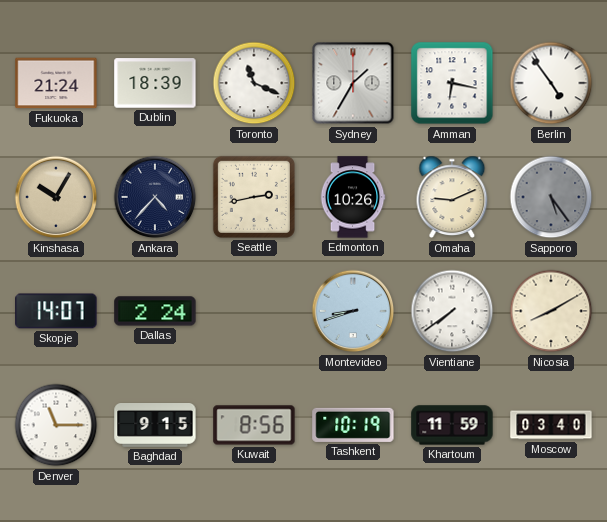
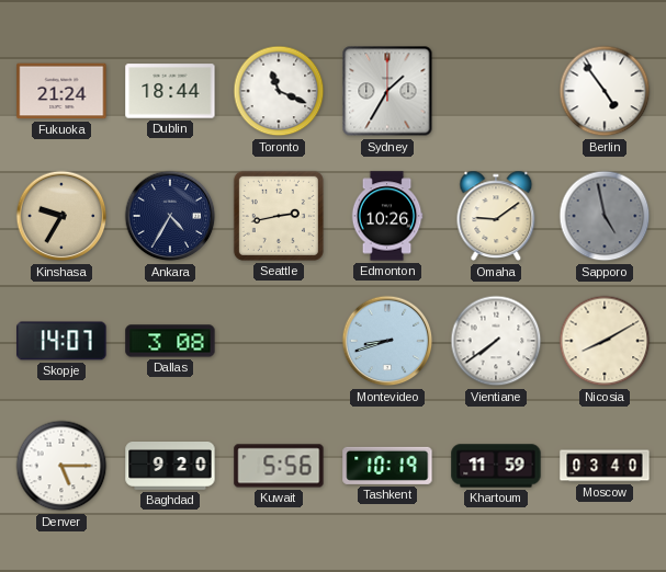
Dublin: 18:39 -> 18:44
Amman: 6:17 -> none
Kinshasa: 10:05 -> 9:35
Ankara: 4:37 -> 4:35
Omaha: 9:11 -> 9:09
Sapporo: 5:24 -> 4:58
Dallas: 2:24 -> 3:08
Denver: 11:15 -> 5:15
Baghdad: 9:15 -> 9:20
Kuwait: 8:56 -> 5:56
